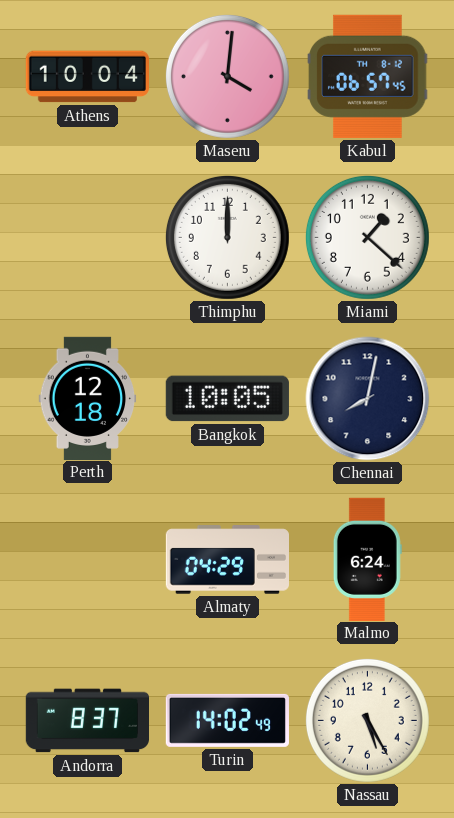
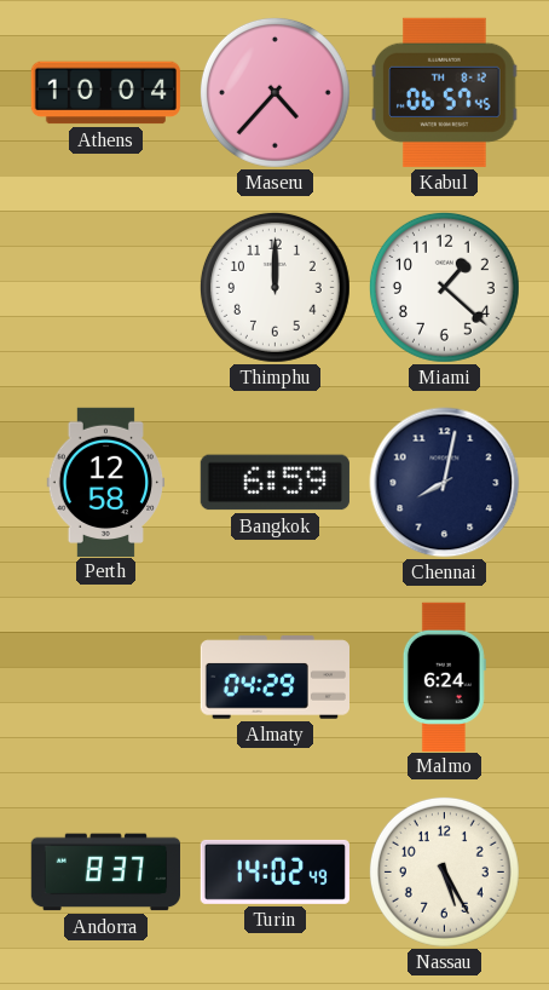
Maseru: 4:01 -> 4:37
Perth: 12:18 -> 12:58
Bangkok: 10:05 -> 6:59
